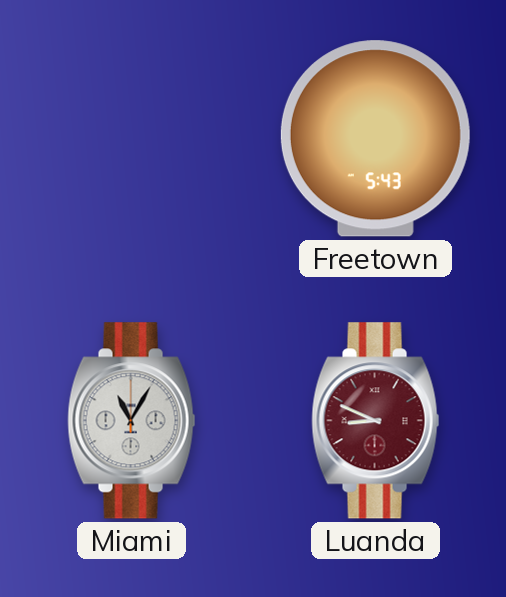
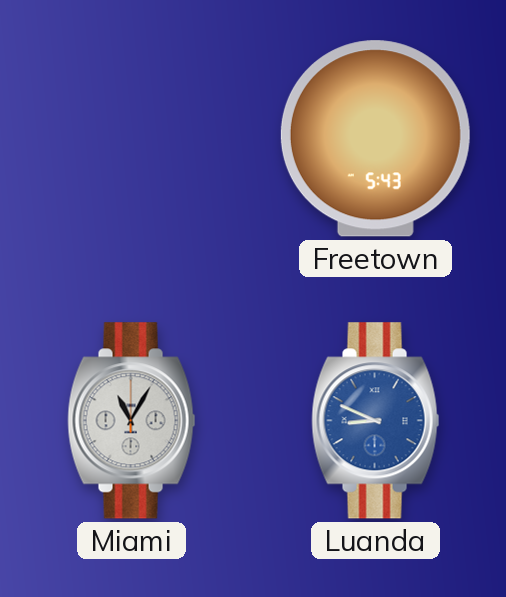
Luanda dial: burgundy -> blue
